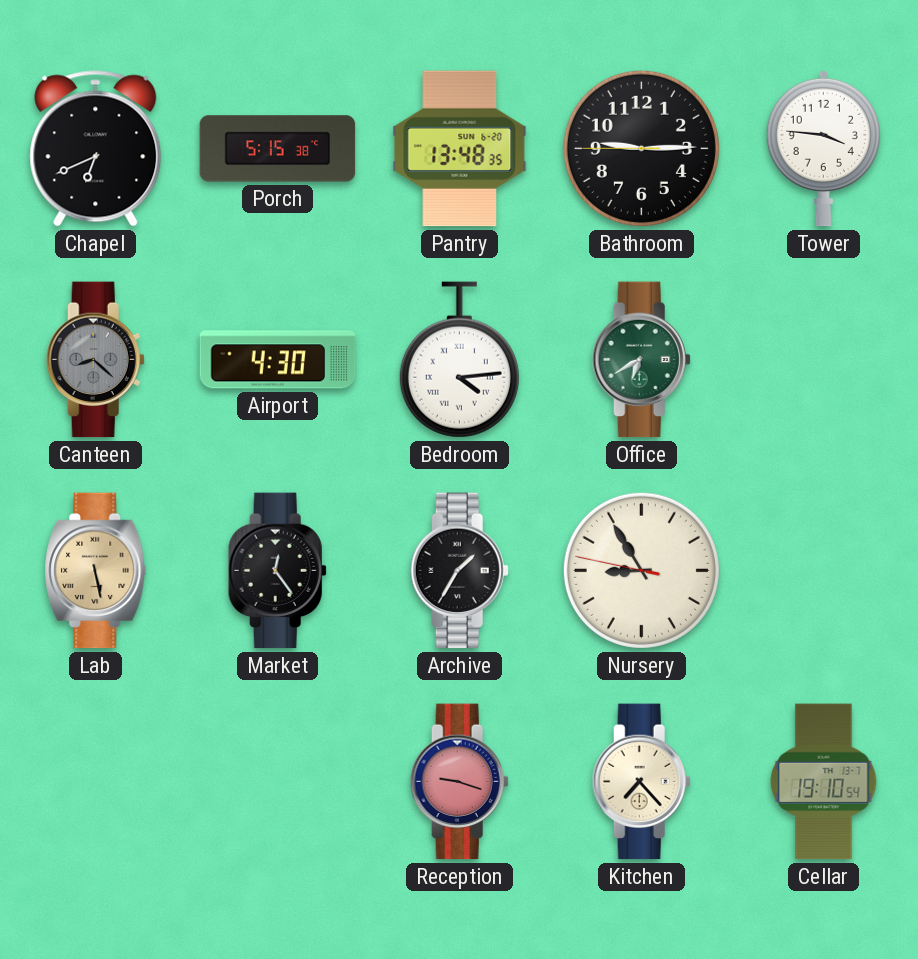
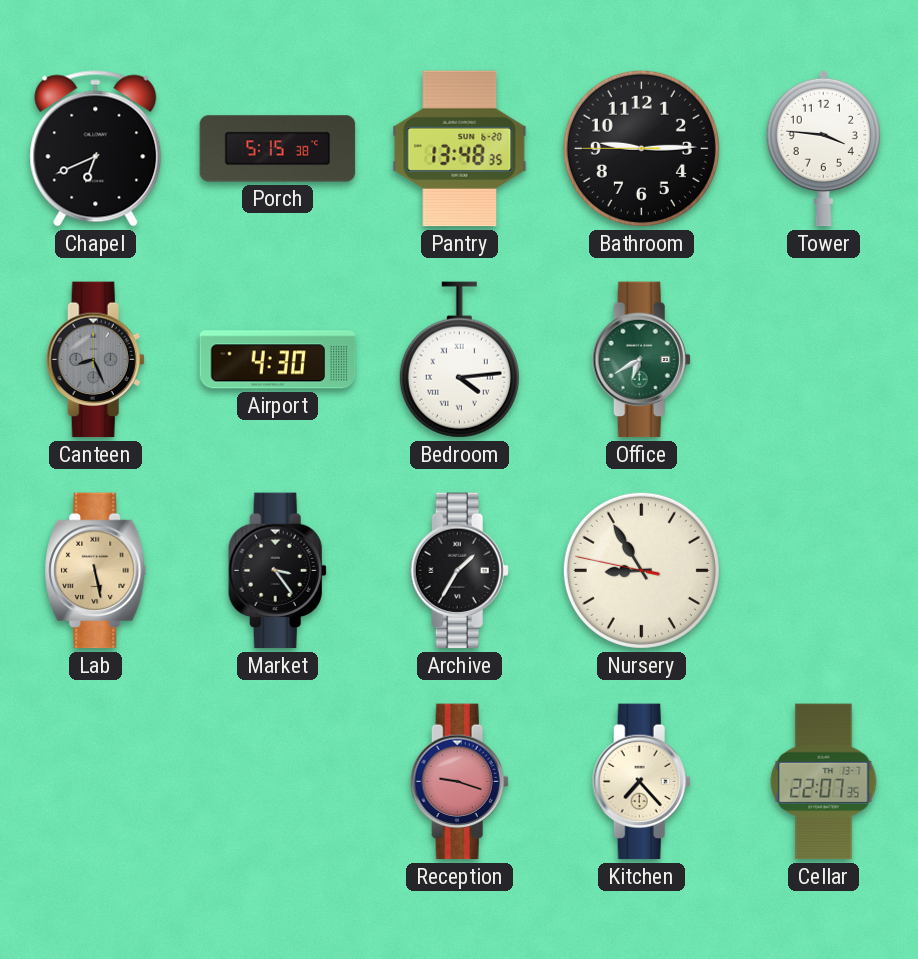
Canteen: 8:22 -> 8:26
Market: 12:24 -> 3:24
Cellar: 19:10 -> 22:07
